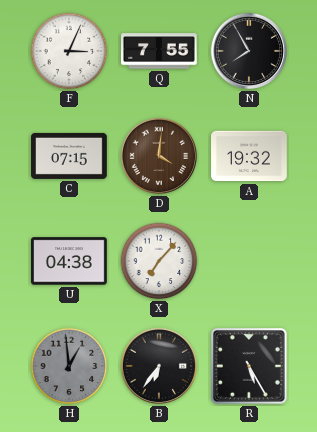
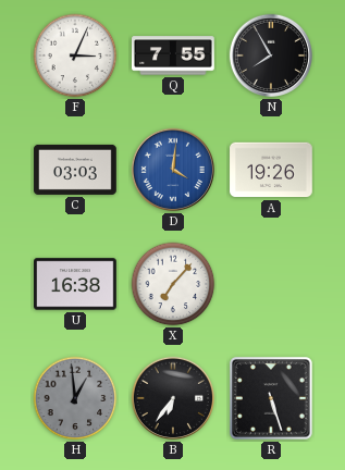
C: 07:15 -> 03:03
D dial: brown -> blue
A: 19:32 -> 19:26
U: 04:38 -> 16:38
R: 5:25 -> 5:27
